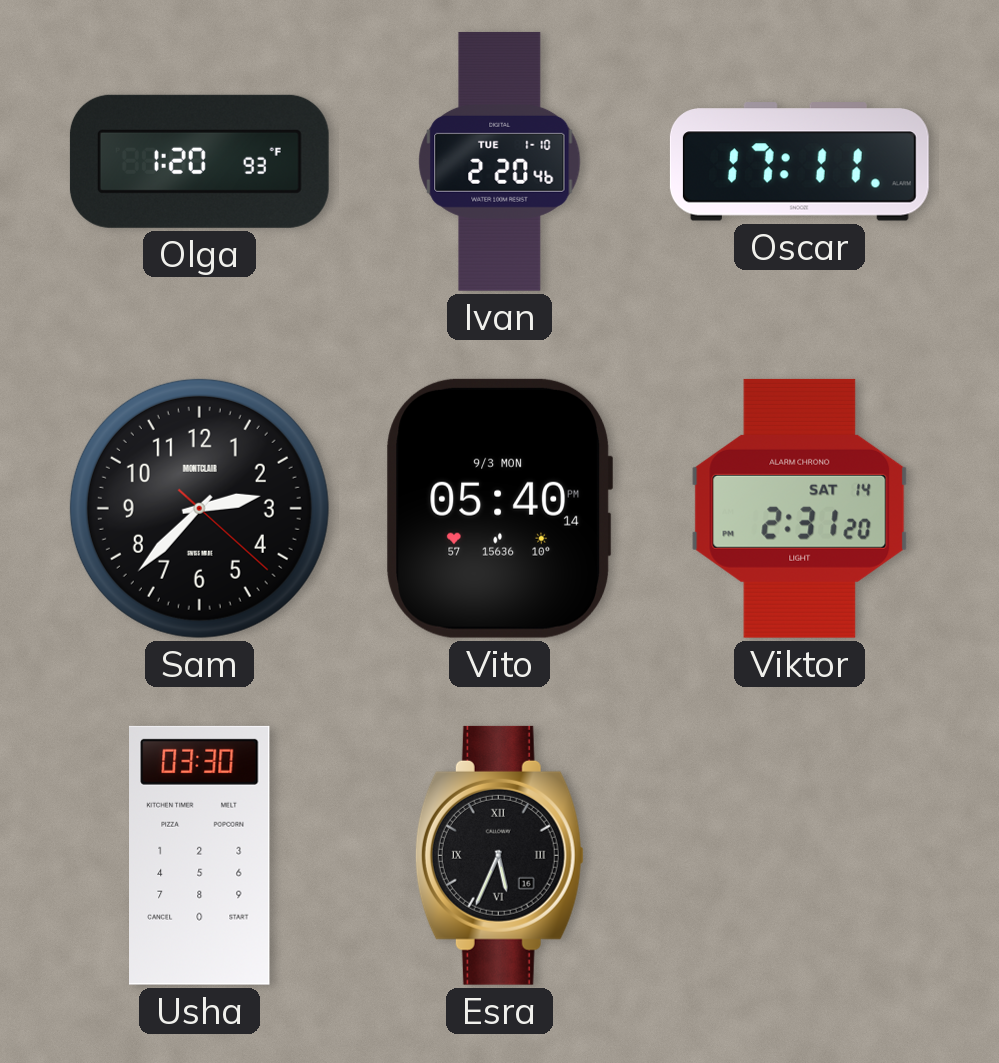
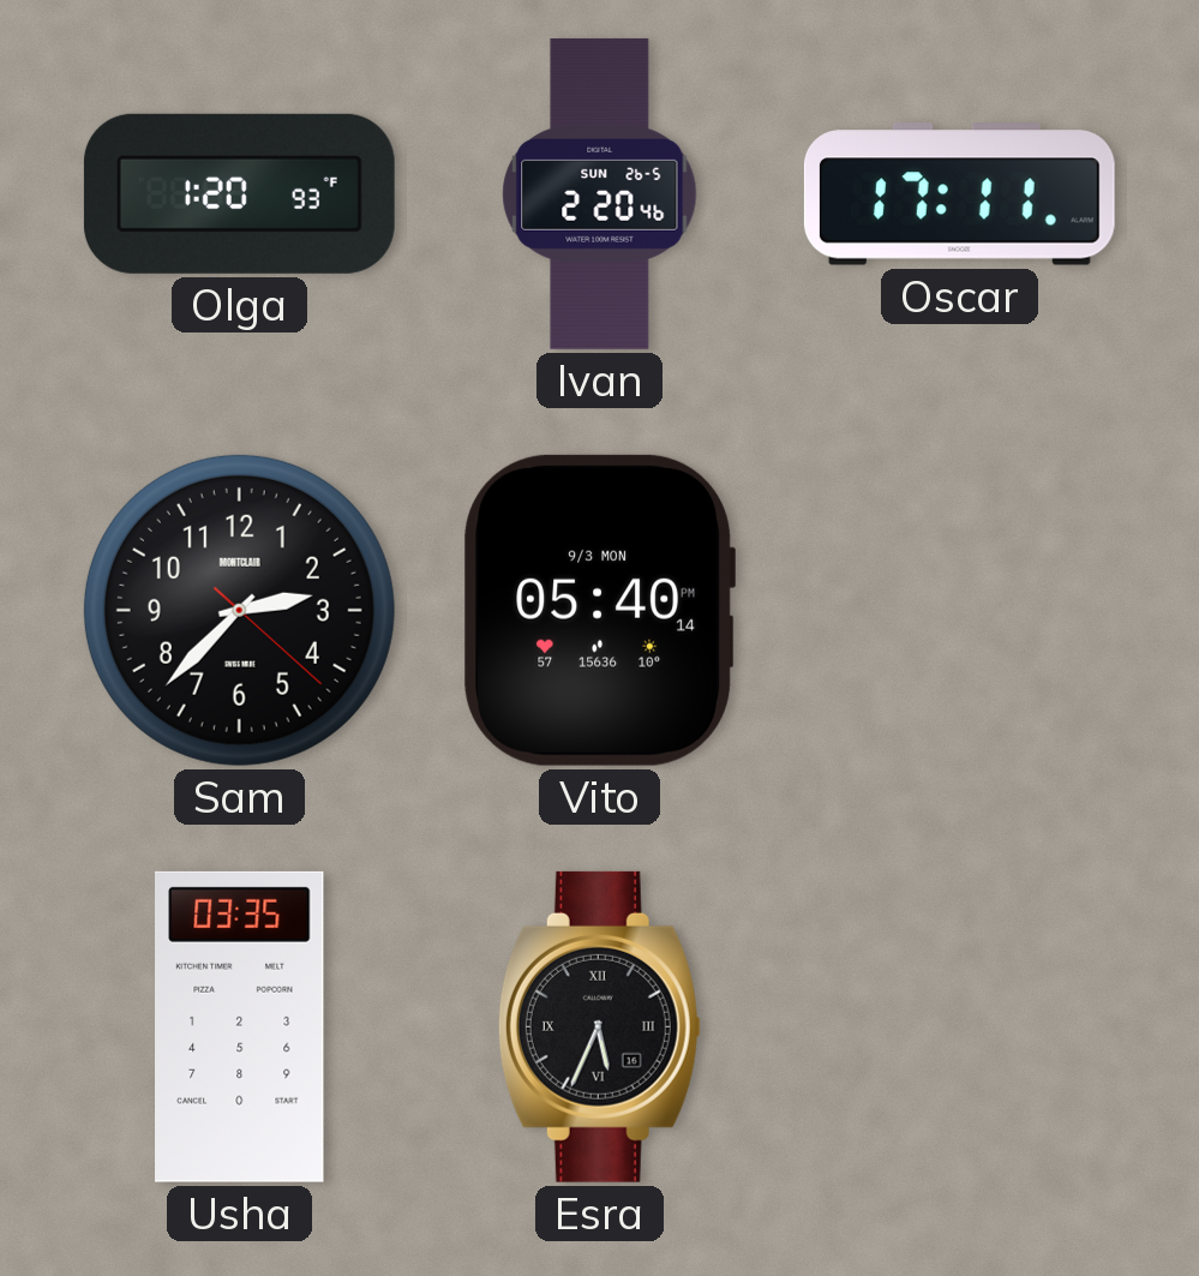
Ivan date: TUE 1-10 -> SUN 26-5
Viktor: 2:31 -> none
Usha: 03:30 -> 03:35
